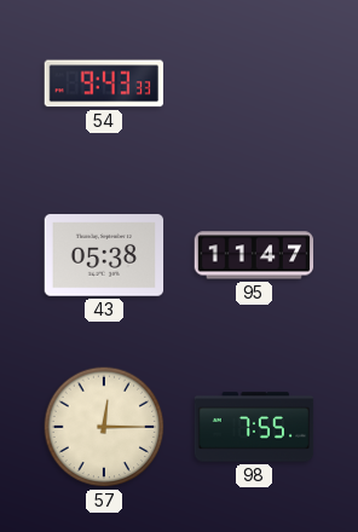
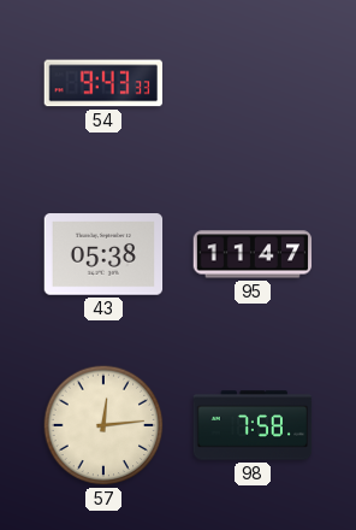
57: 12:15 -> 12:14
98: 7:55 -> 7:58
